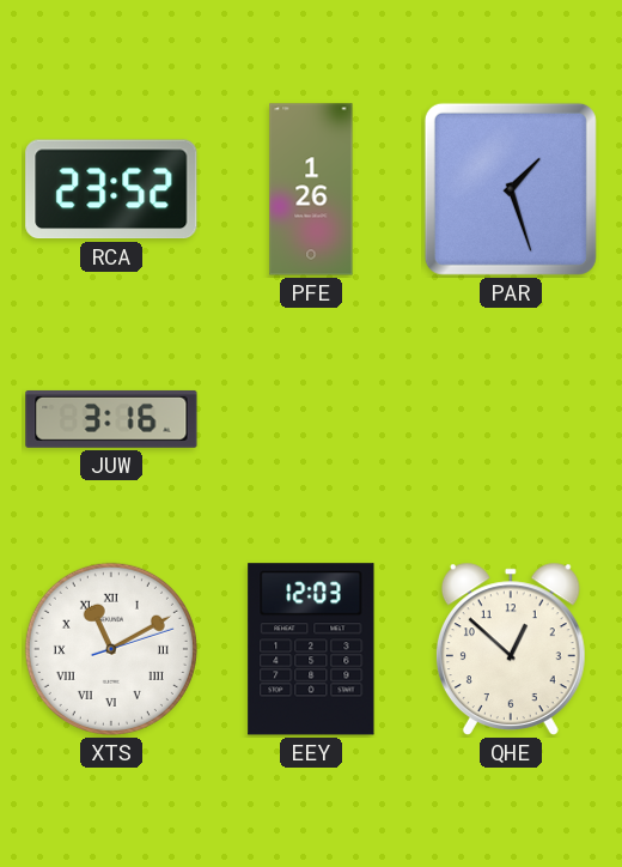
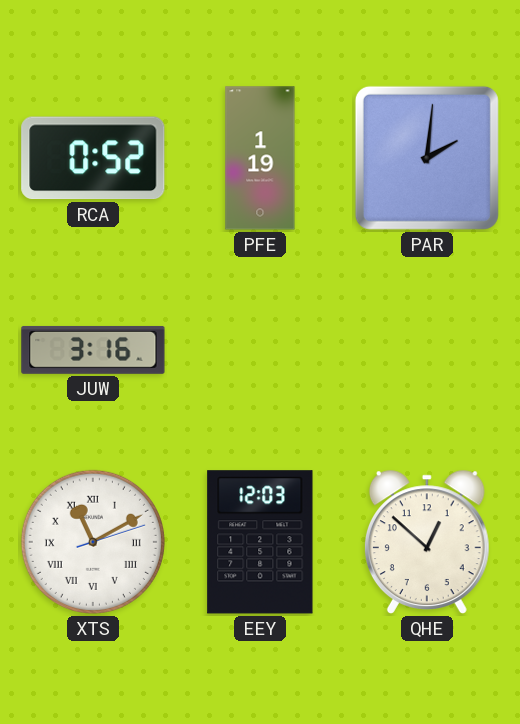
RCA: 23:52 -> 0:52
PFE: 1:26 -> 1:19
PAR: 1:27 -> 2:01
